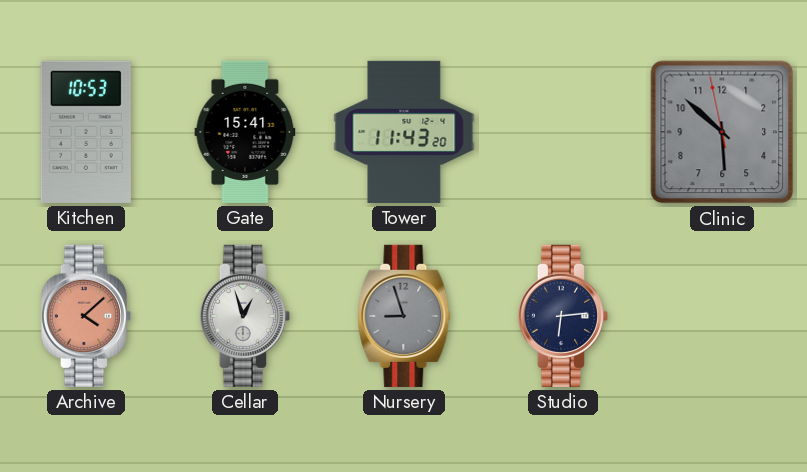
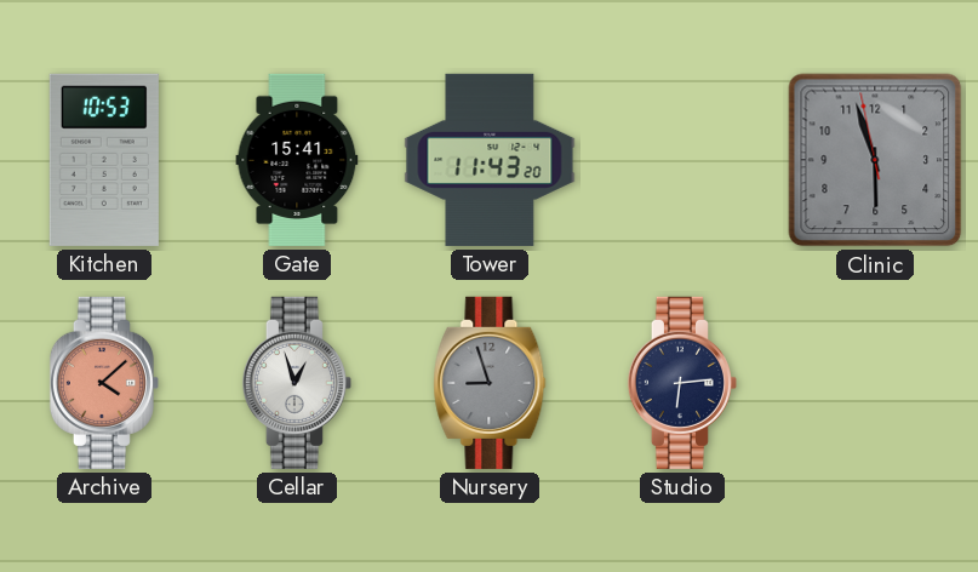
Clinic: 5:51 -> 5:56
